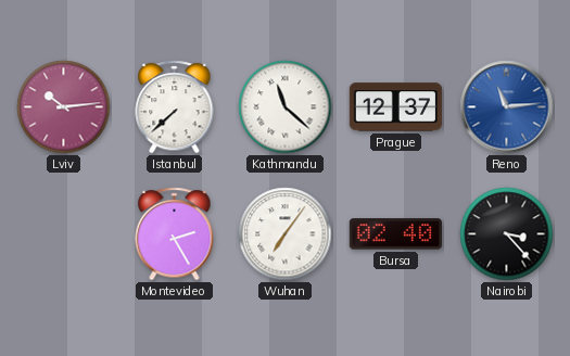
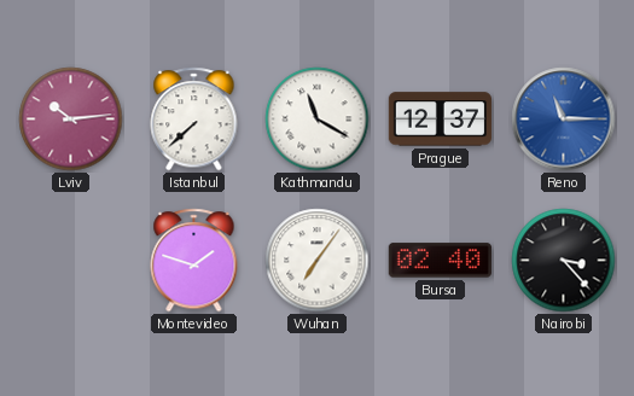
Kathmandu: 11:22 -> 11:20
Reno: 11:14 -> 11:15
Montevideo: 2:25 -> 1:48
